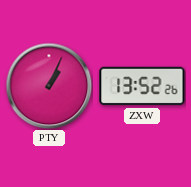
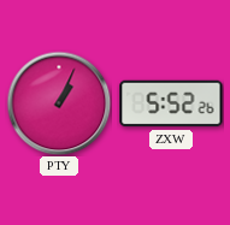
ZXW: 13:52 -> 5:52
